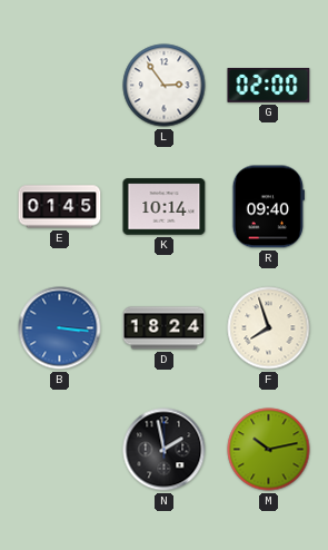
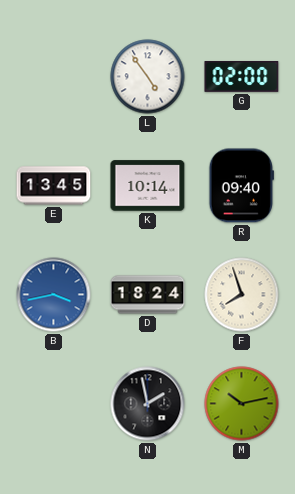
L: 2:54 -> 4:54
E: 01:45 -> 13:45
B: 3:16 -> 3:43
